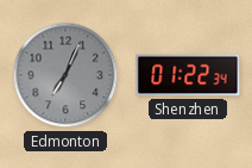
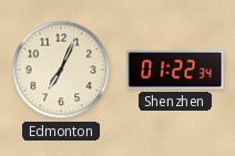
Edmonton dial: grey -> cream
